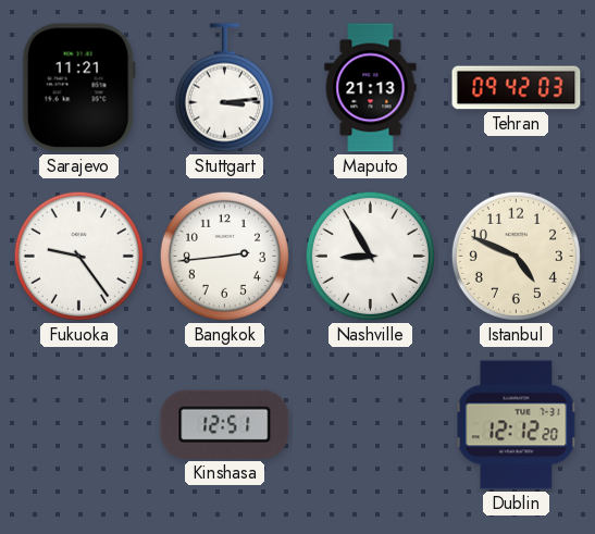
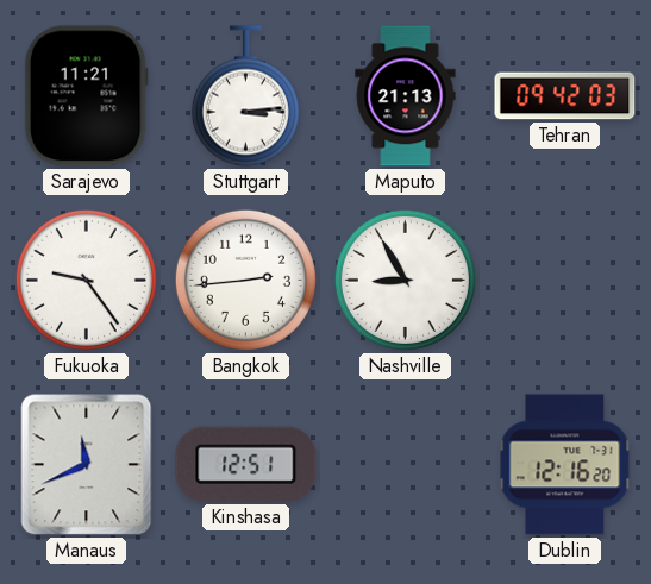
Istanbul: 4:49 -> none
Manaus: none -> 11:41
Dublin: 12:12 -> 12:16
